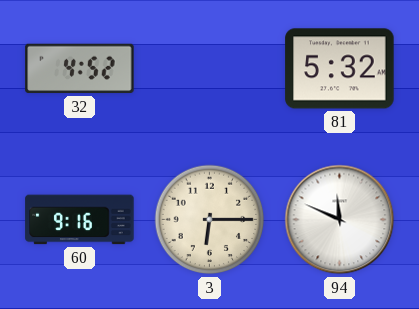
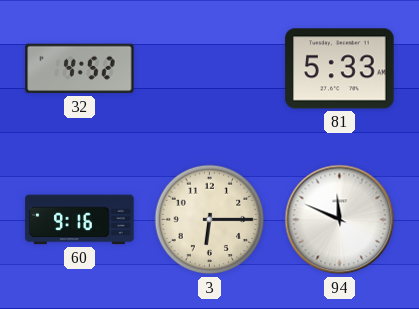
81: 5:32 -> 5:33
